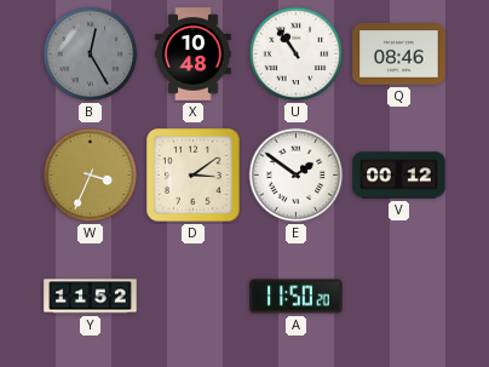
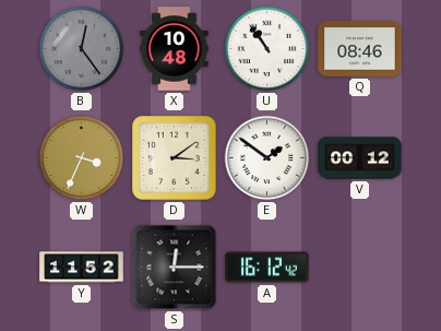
B: 12:25 -> 12:24
S: none -> 12:15
A: 11:50 -> 16:12
